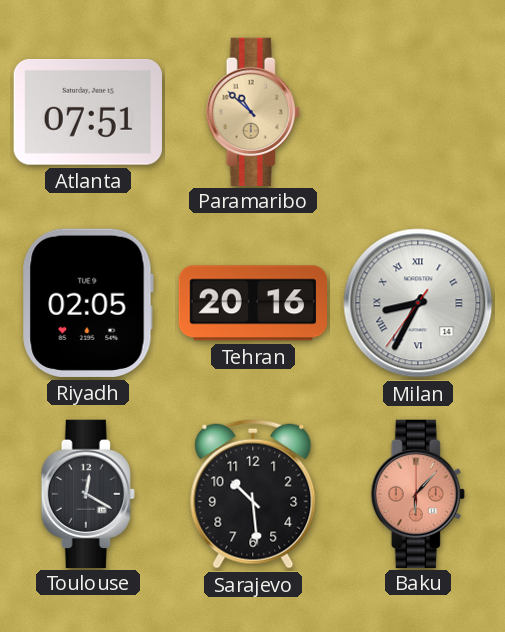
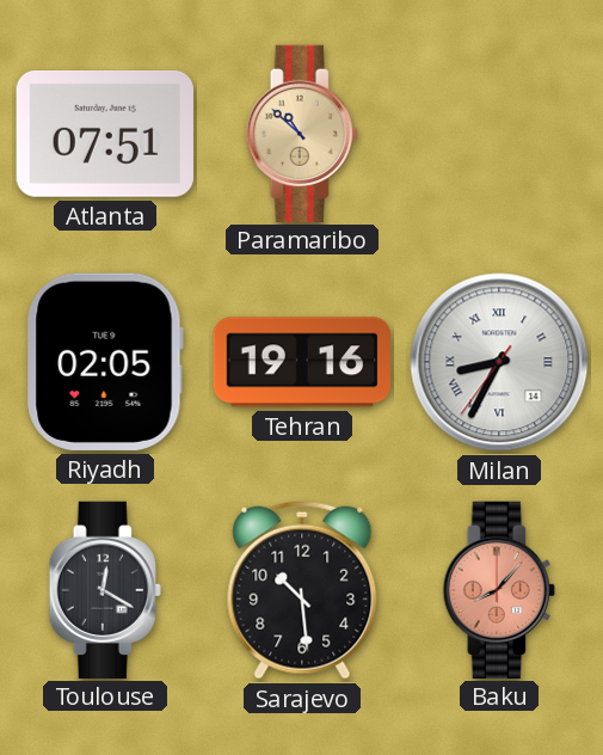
Tehran: 20:16 -> 19:16
Baku: 6:07 -> 8:07
